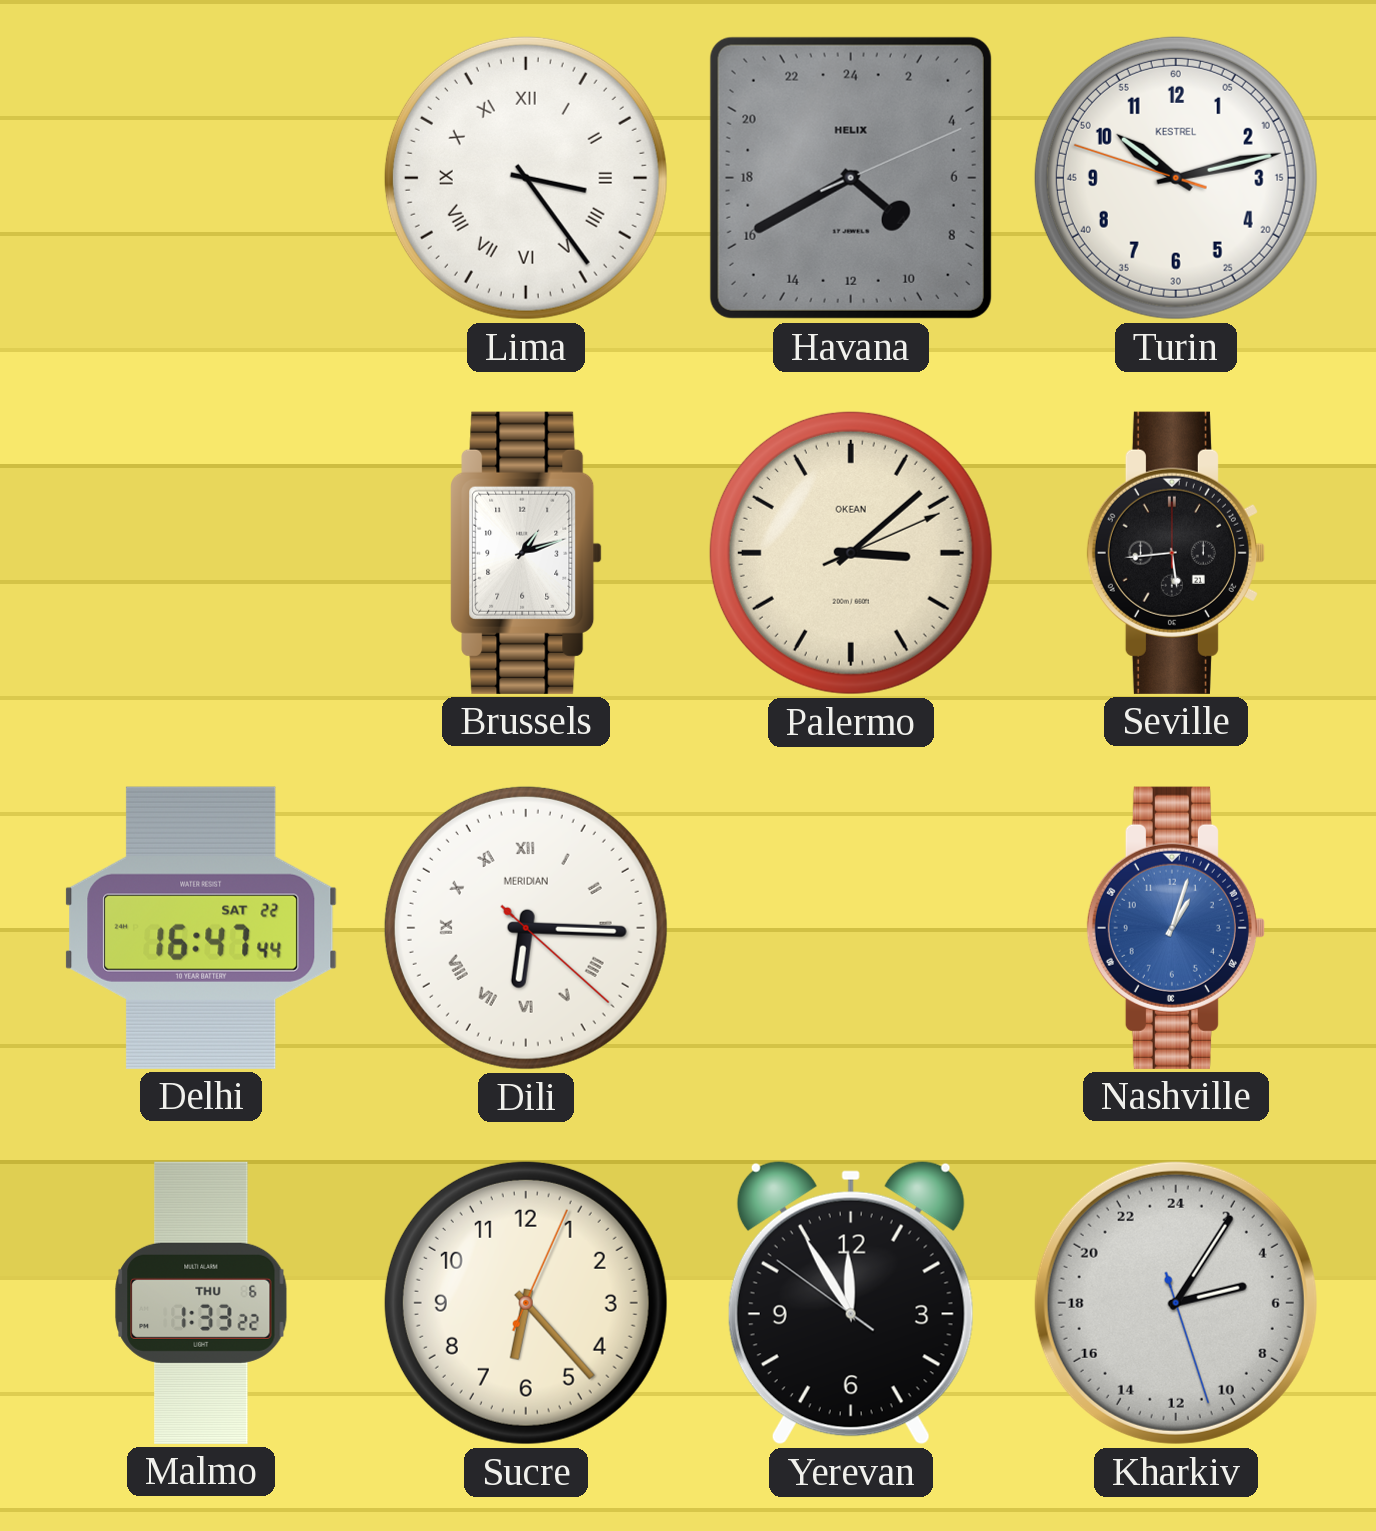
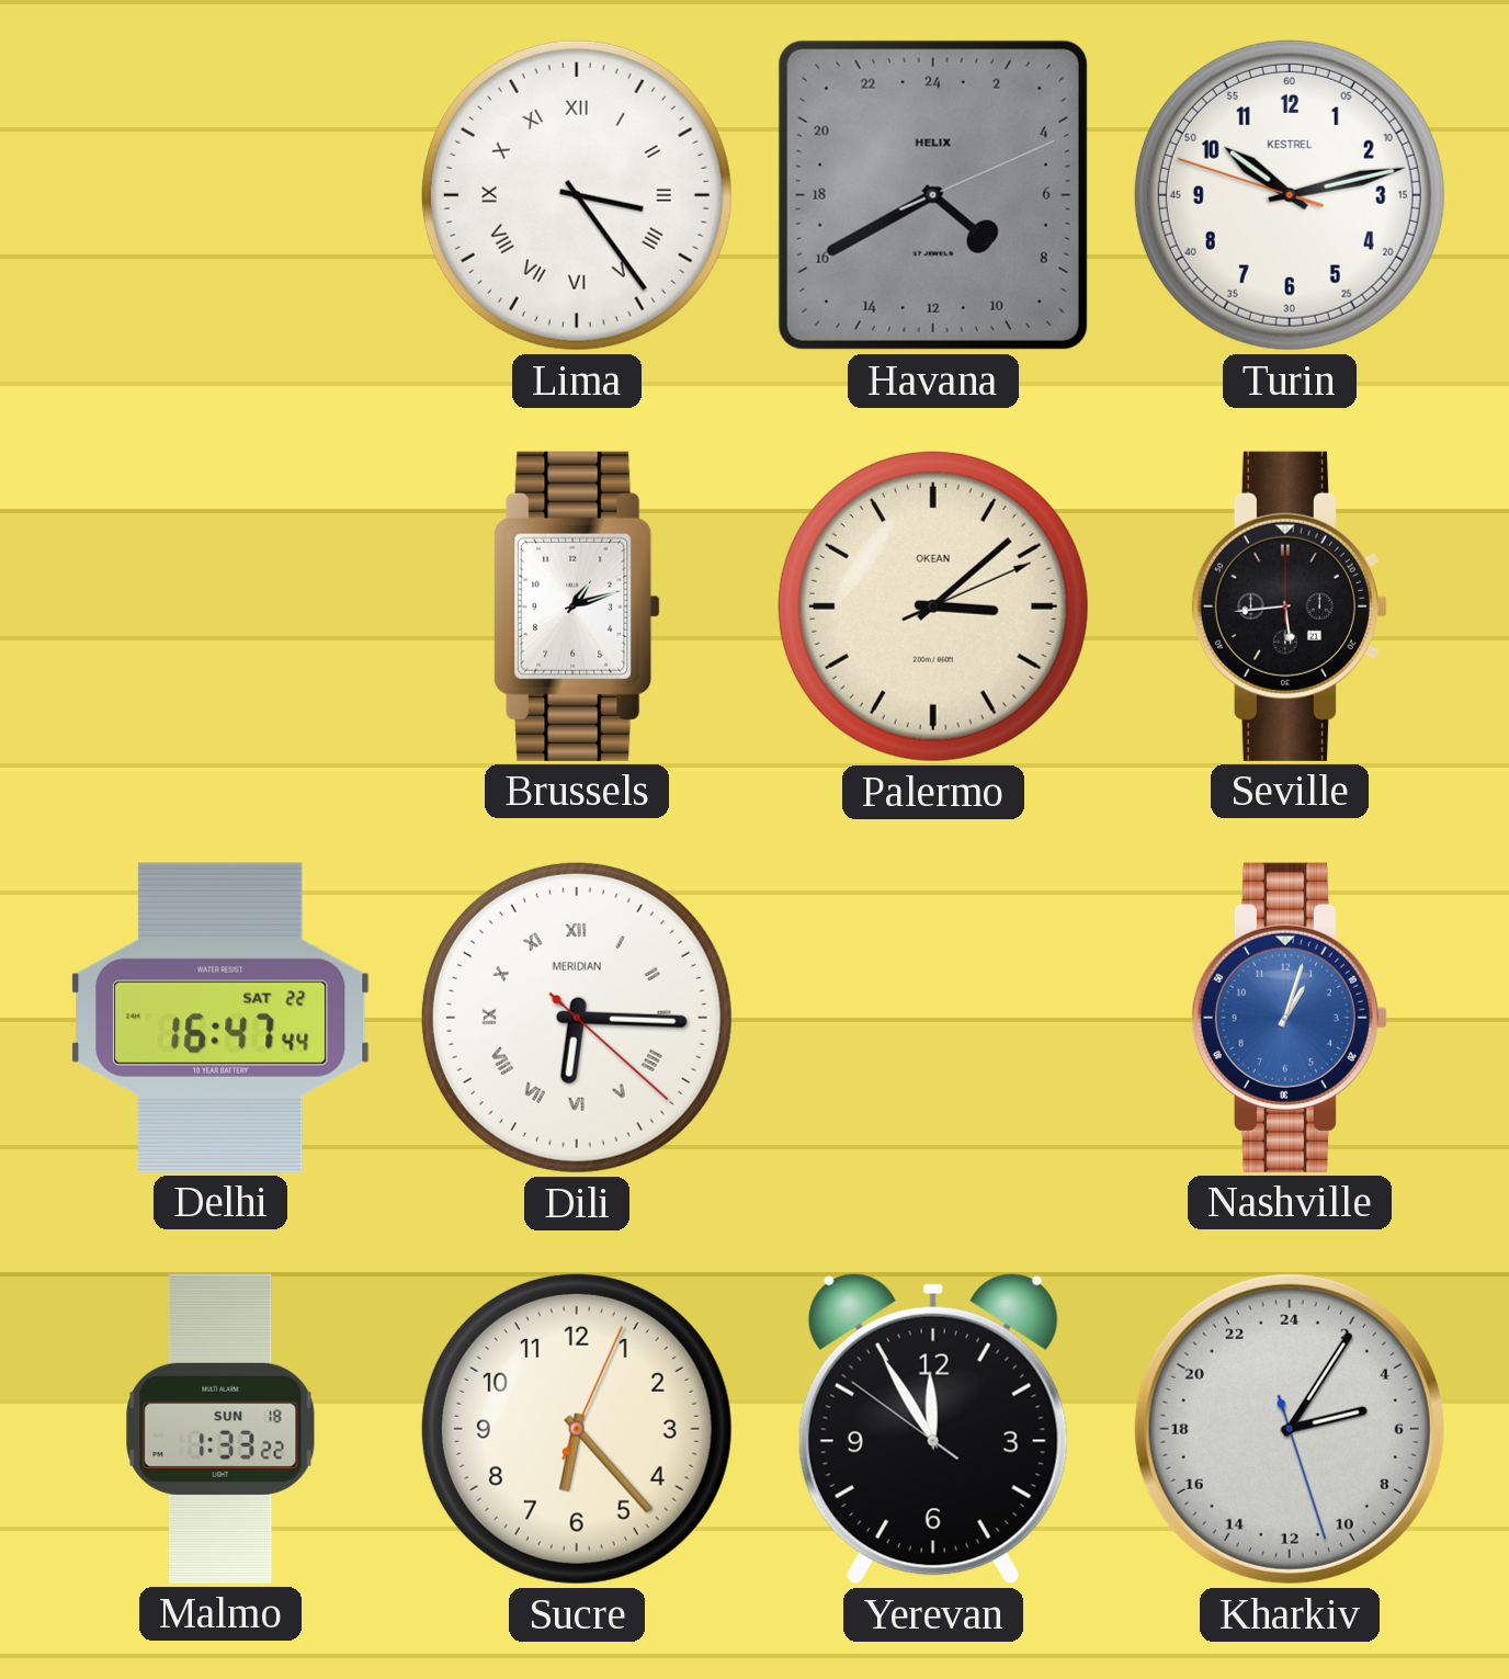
Malmo date: THU 6 -> SUN 18
